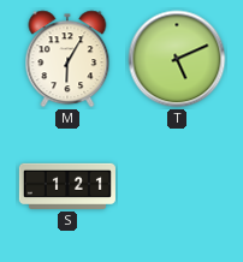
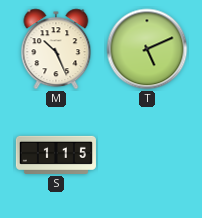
M: 6:05 -> 10:26
S: 1:21 -> 1:15
